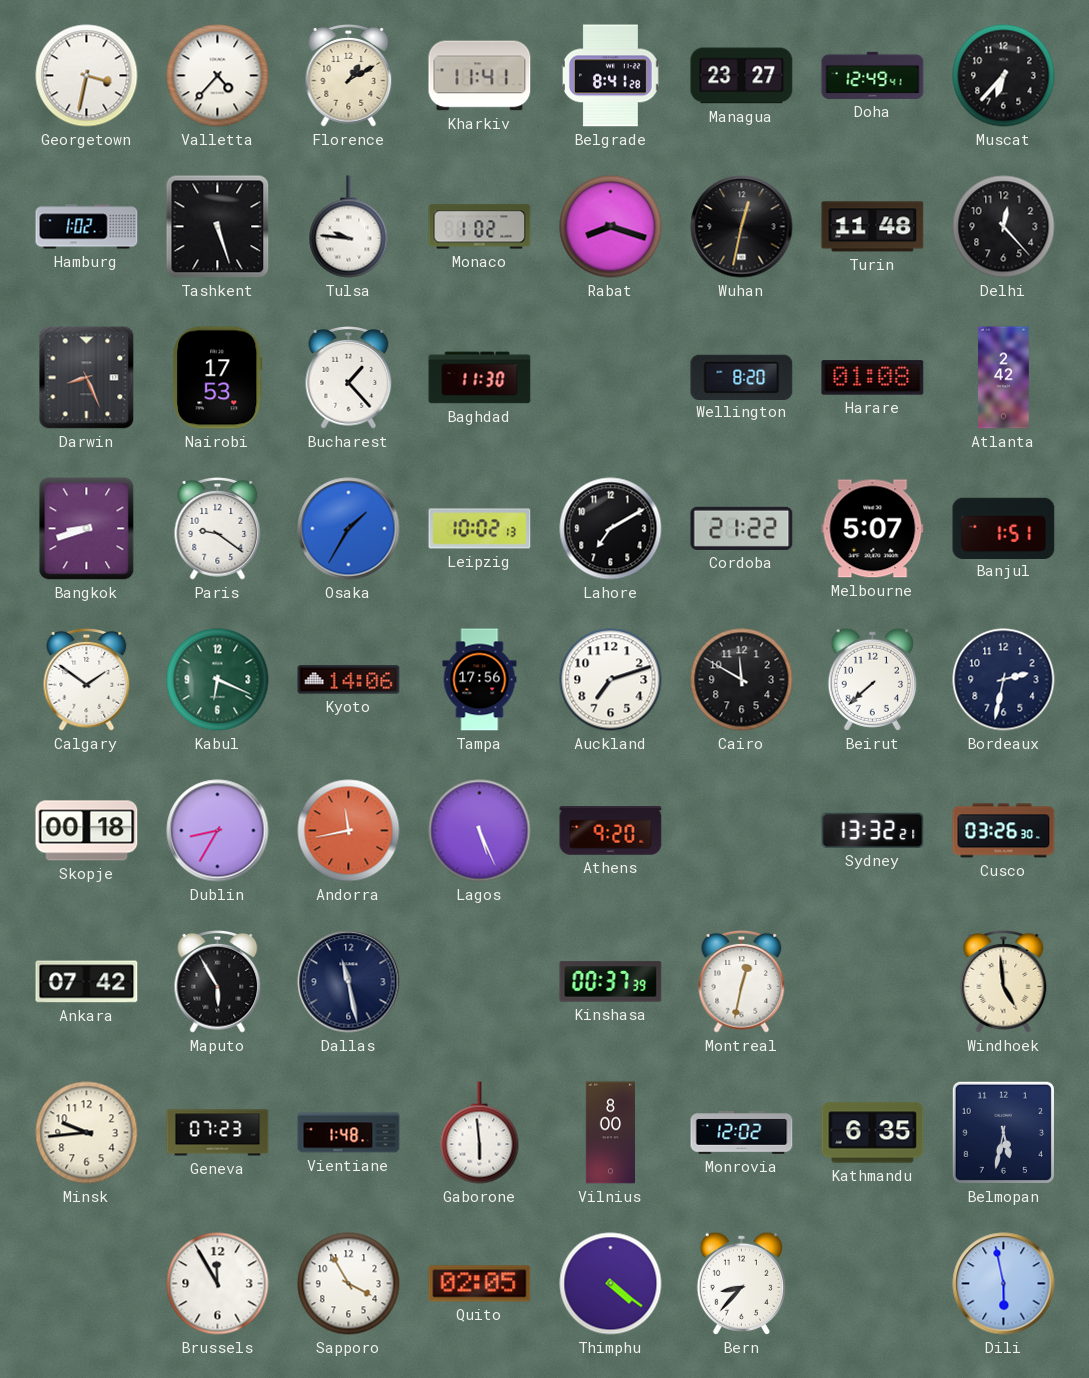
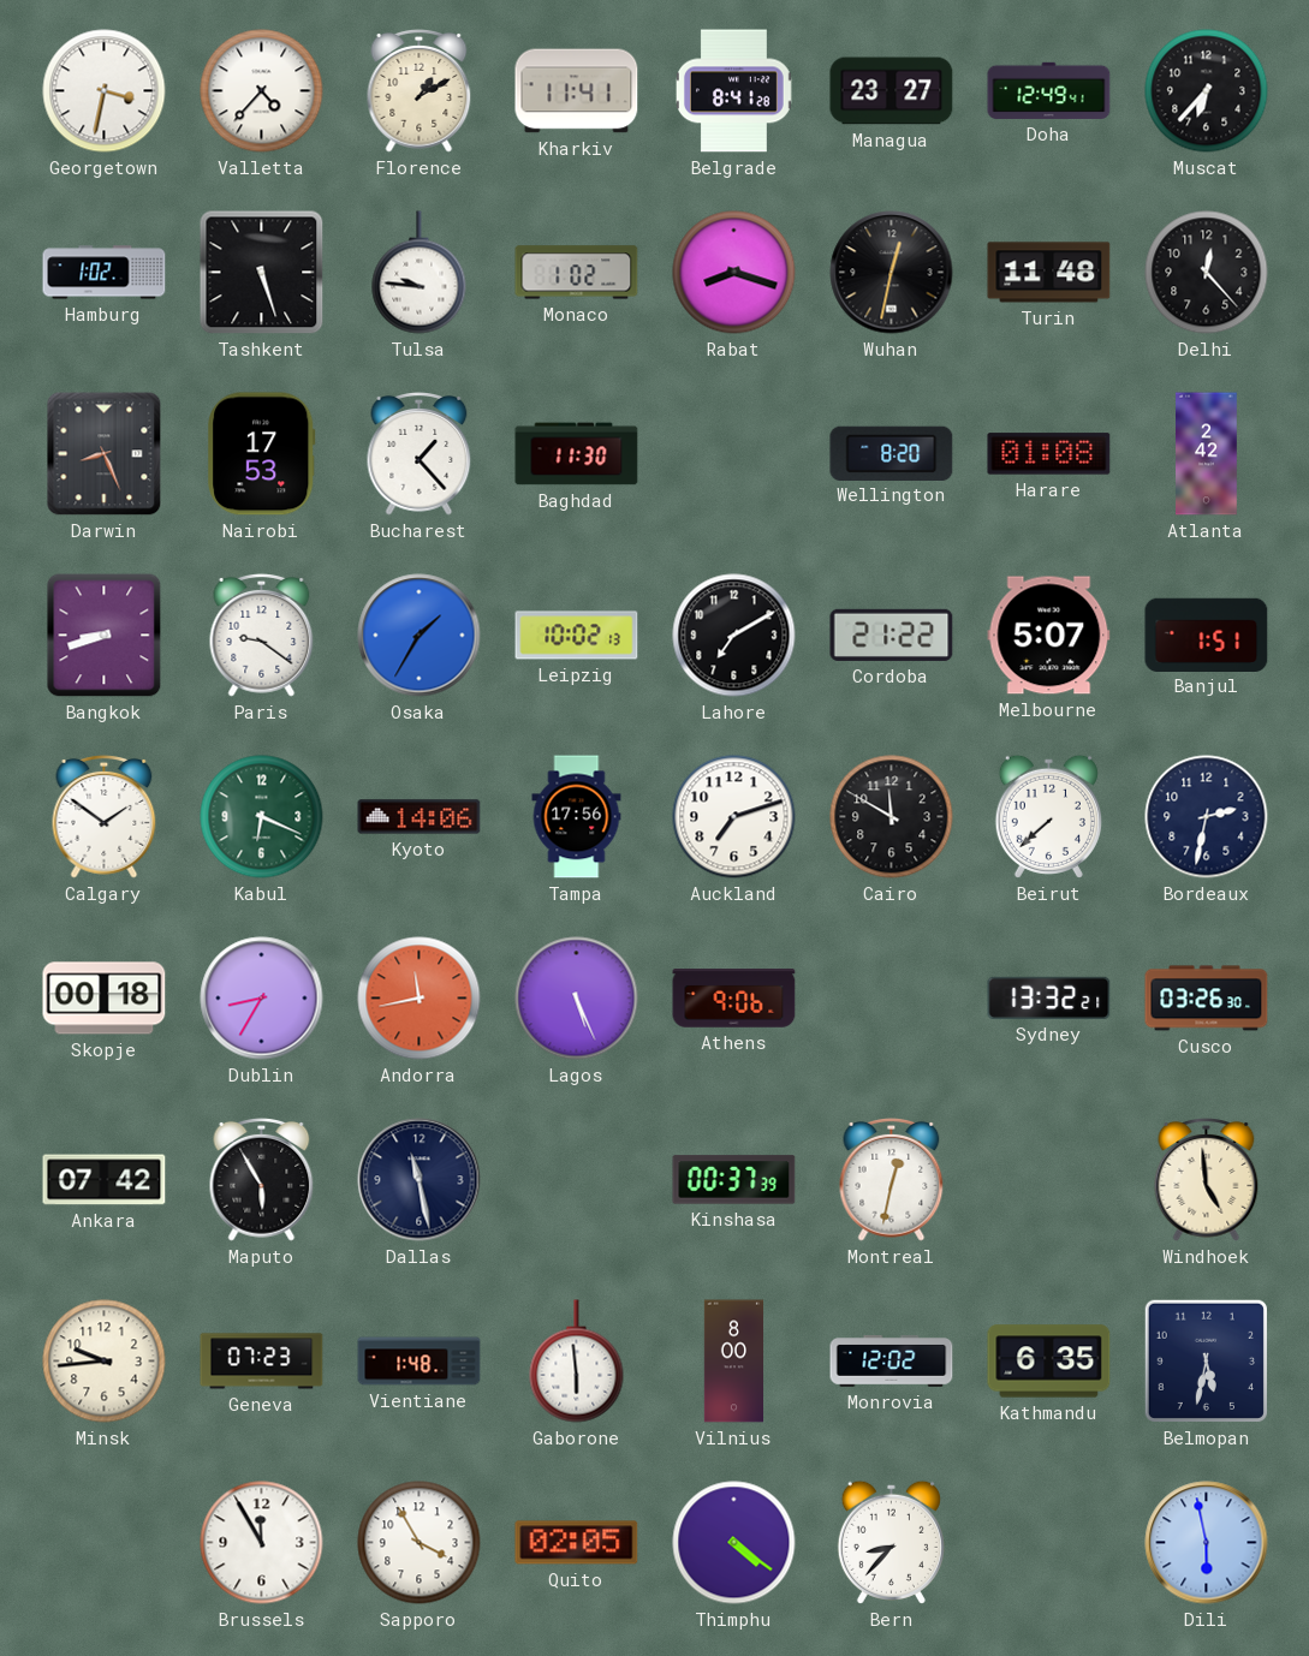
Athens: 9:20 -> 9:06
